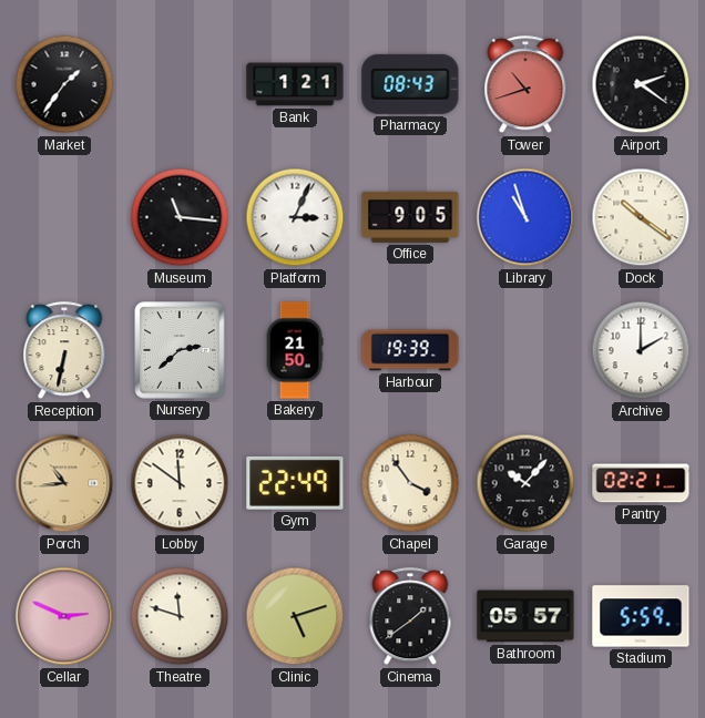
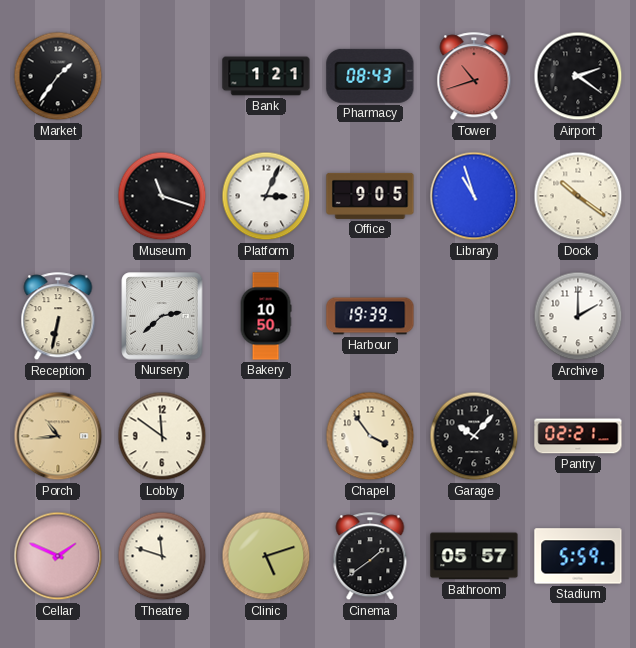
Museum: 11:16 -> 11:18
Bakery: 21:50 -> 10:50
Gym: 22:49 -> none
Cellar: 2:49 -> 1:49
